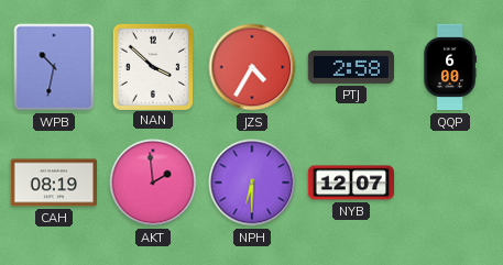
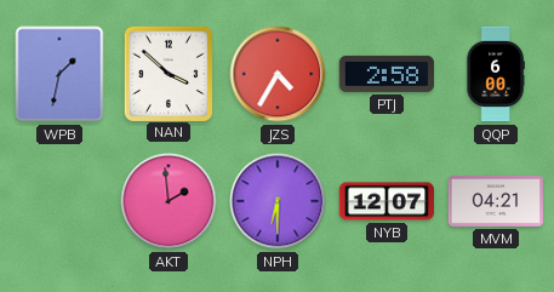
WPB: 10:32 -> 1:32
CAH: 08:19 -> none
MVM: none -> 04:21
